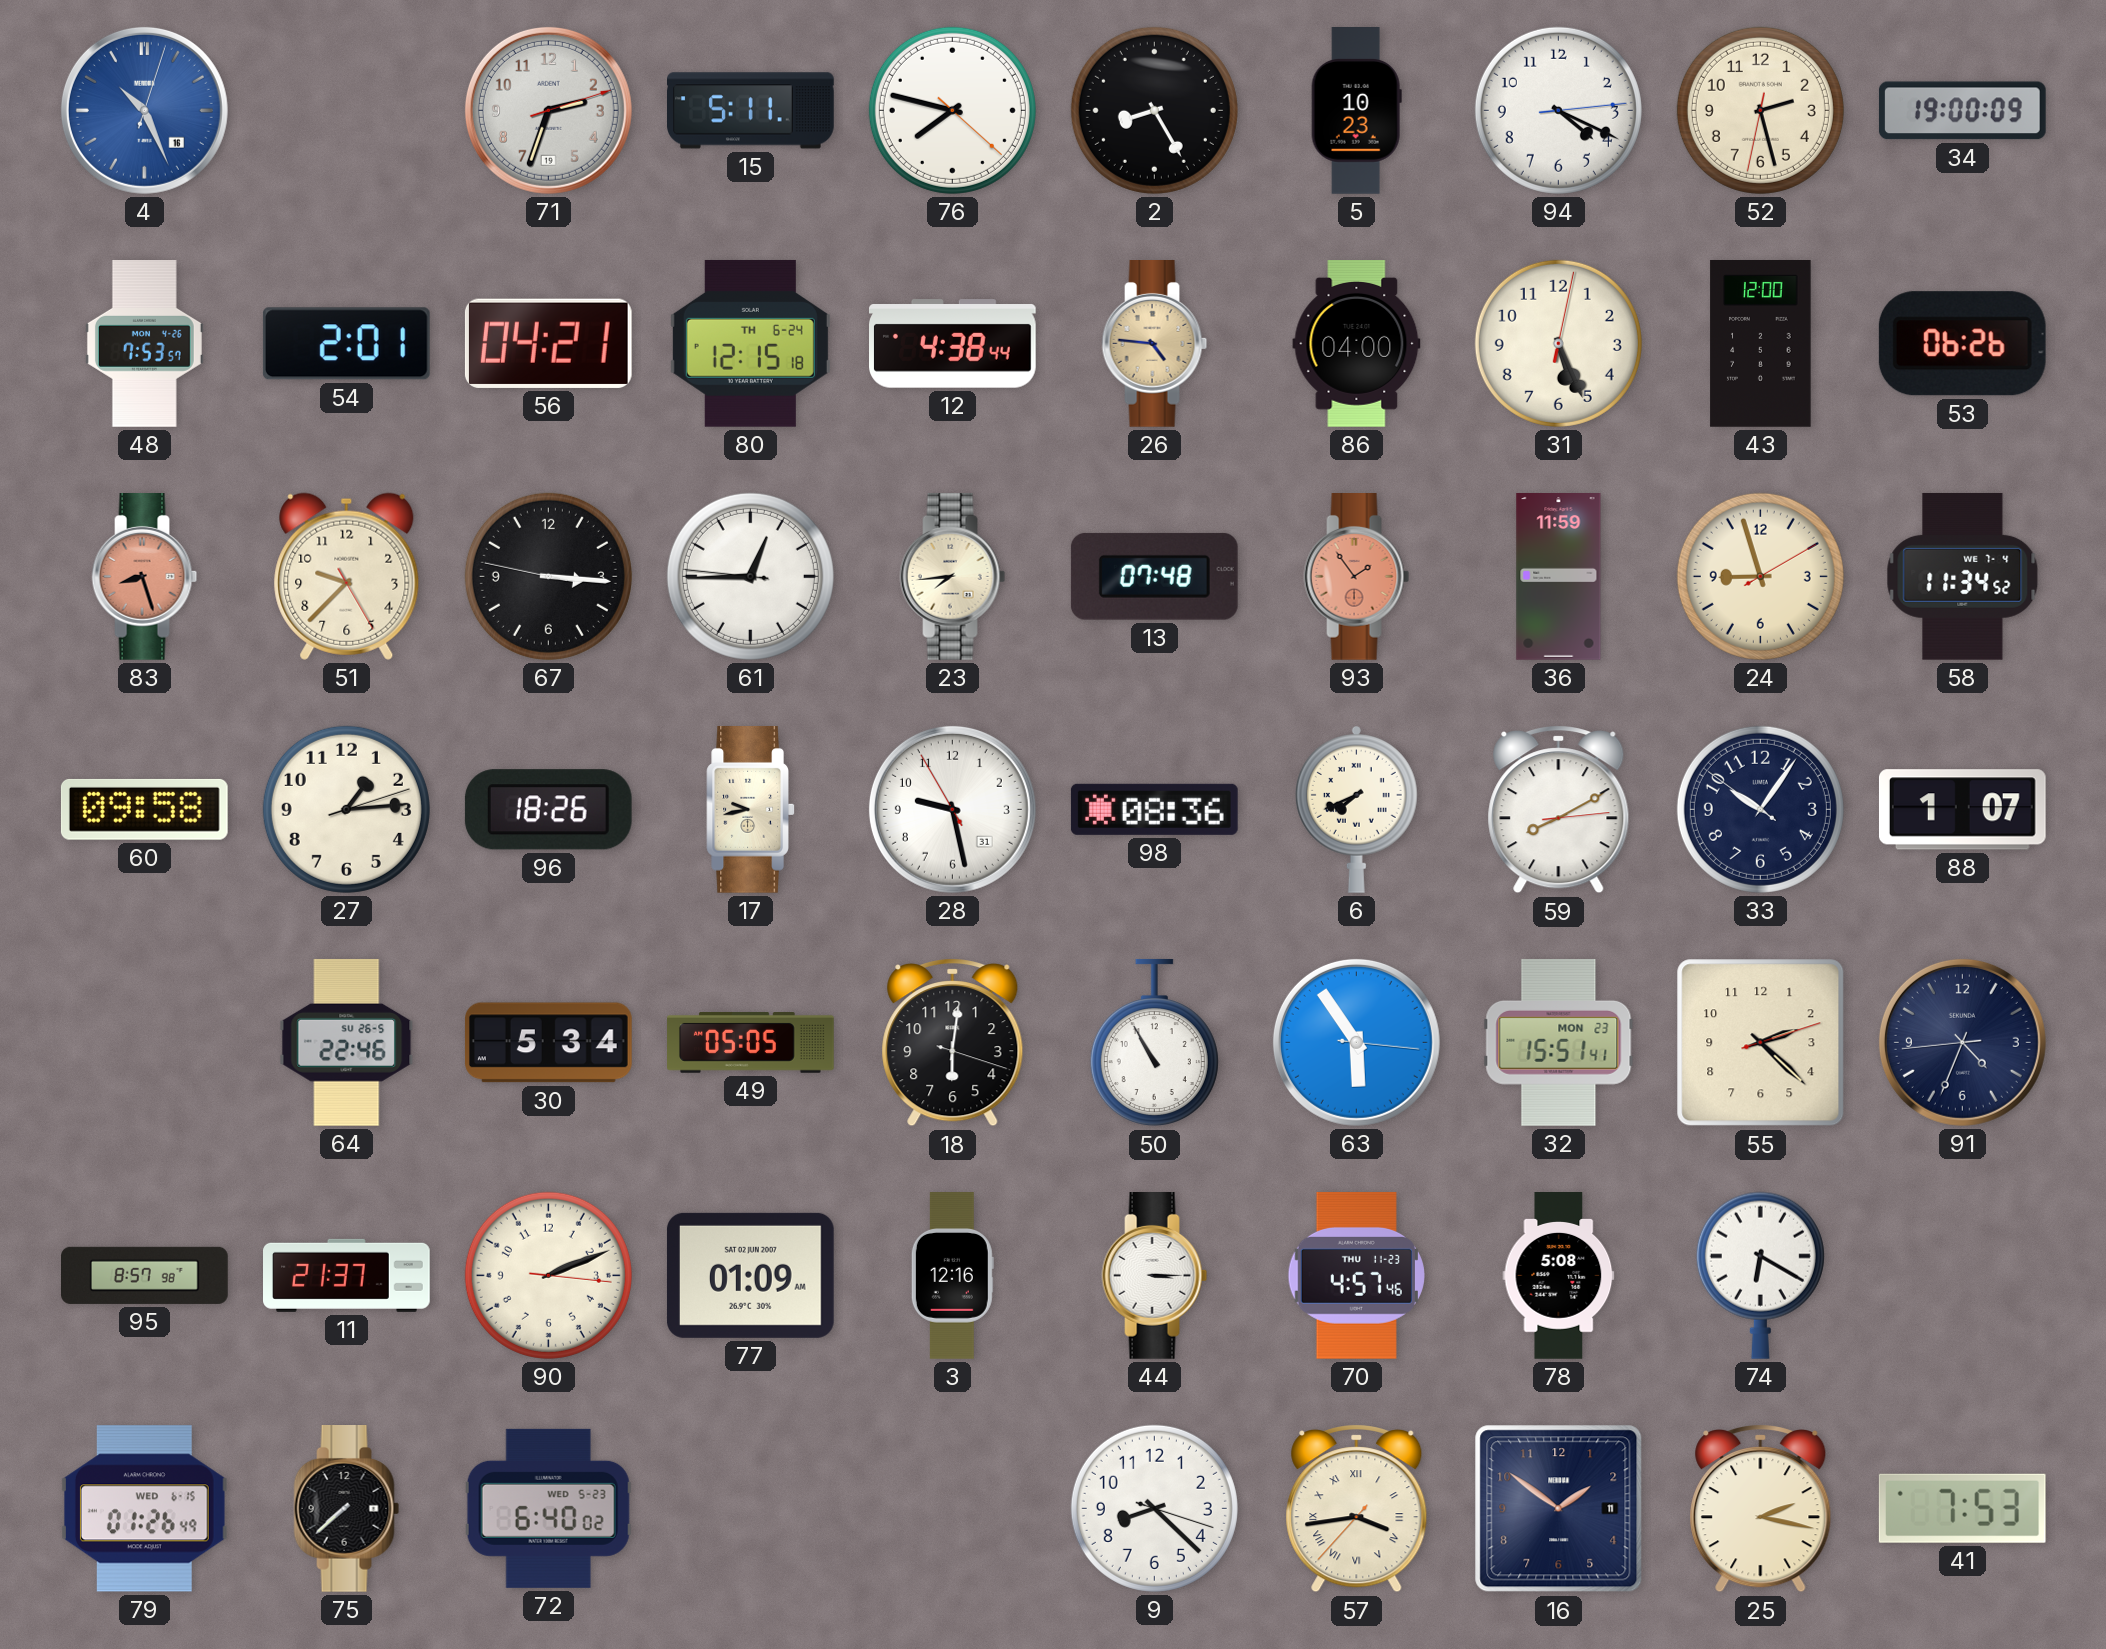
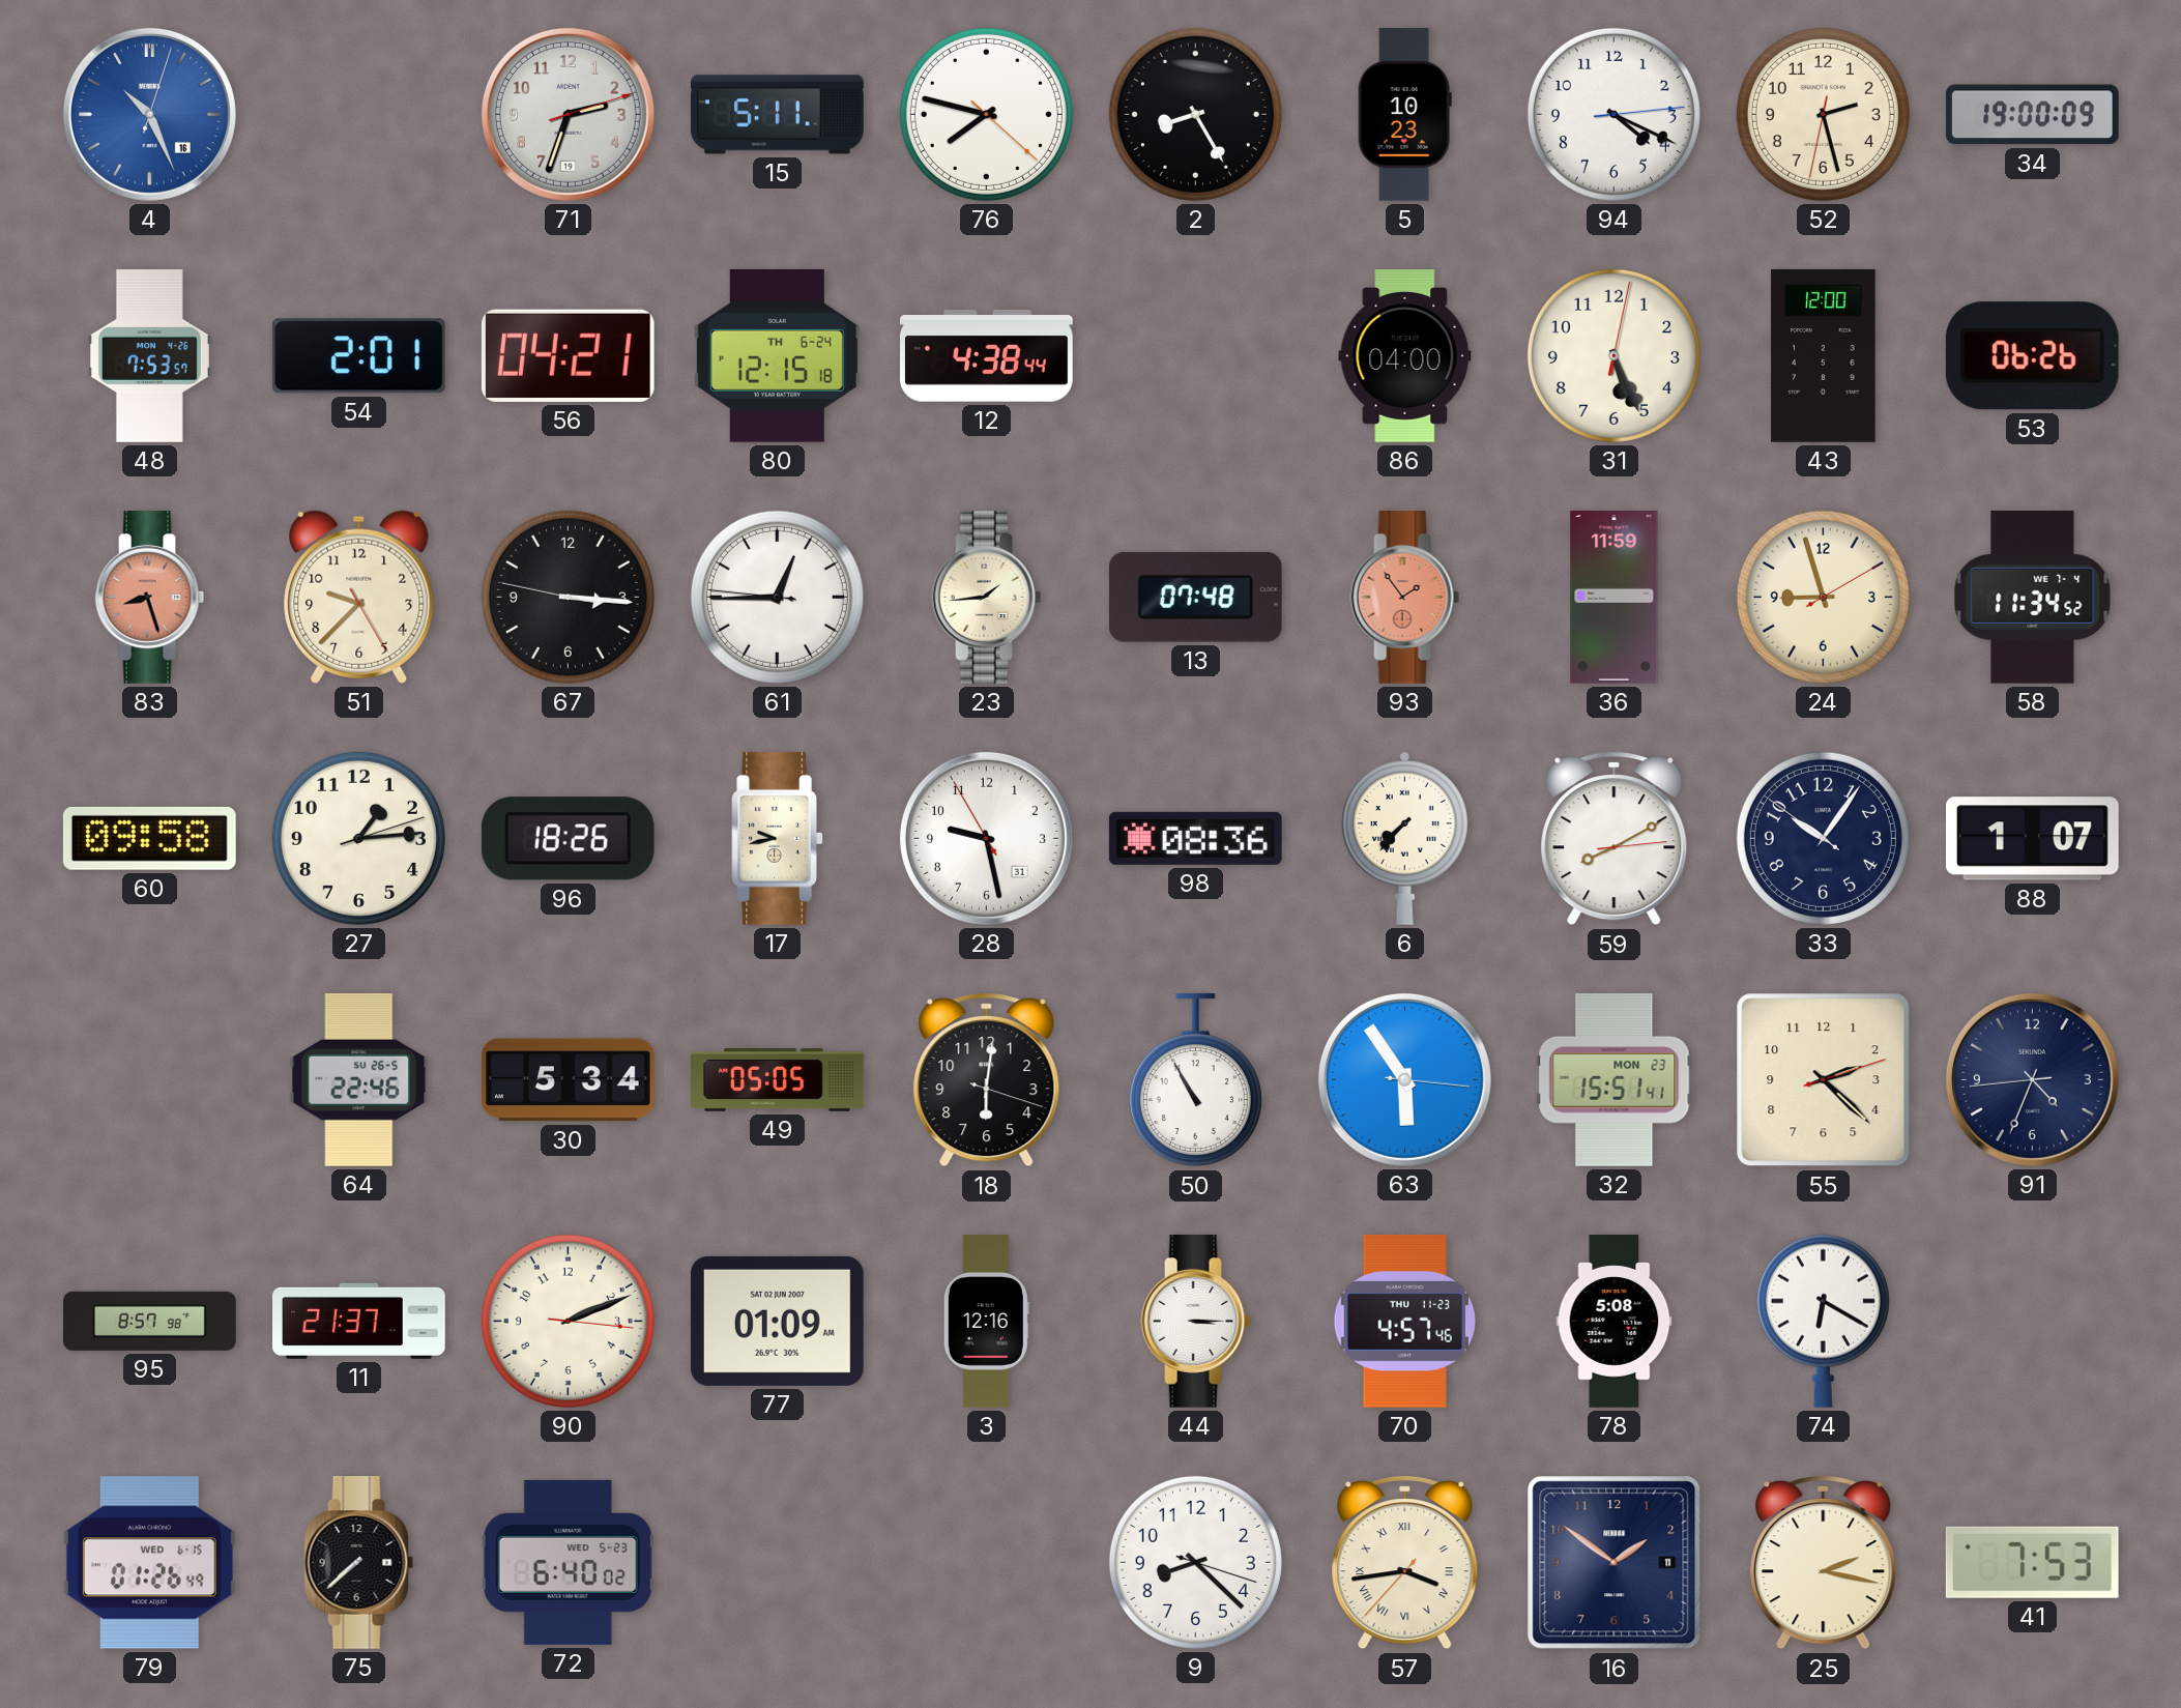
26: 4:46 -> none
23: 7:44 -> 1:44
6: 7:41 -> 7:37
